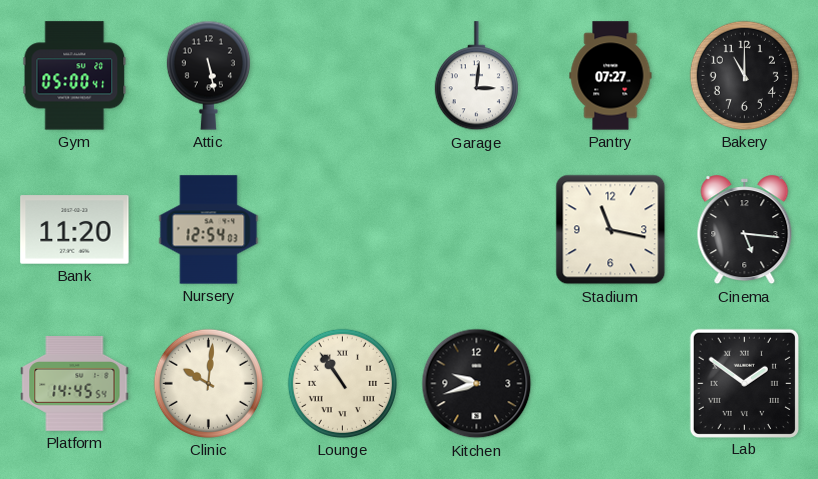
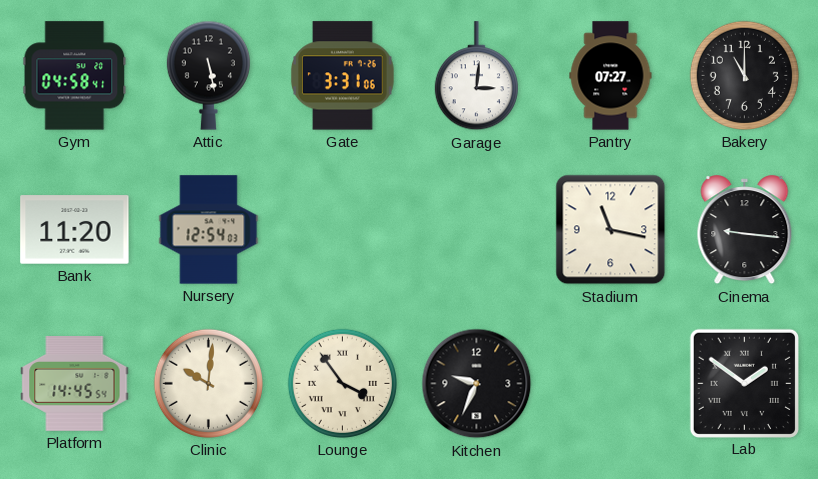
Gym: 05:00 -> 04:58
Gate: none -> 3:31
Cinema: 5:16 -> 9:16
Lounge: 10:54 -> 3:54
Kitchen: 9:42 -> 9:34
